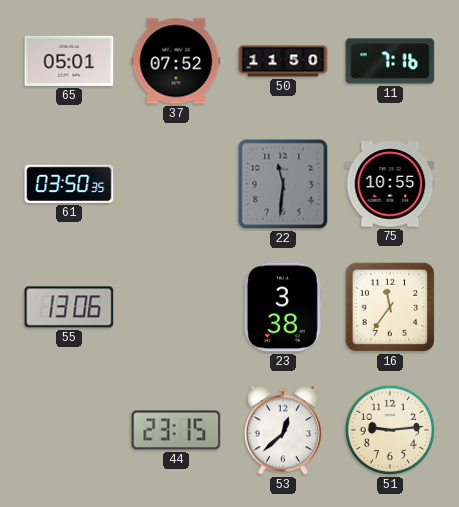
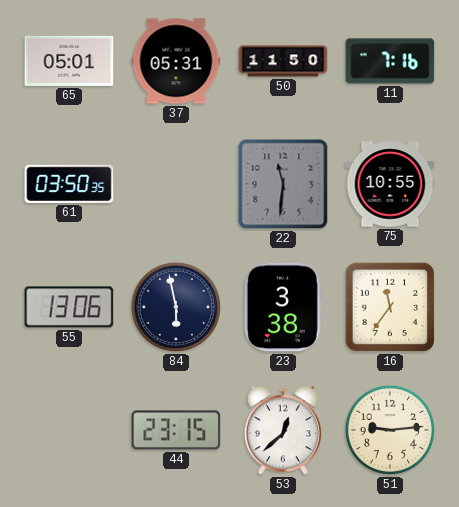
37: 07:52 -> 05:31
84: none -> 5:58
